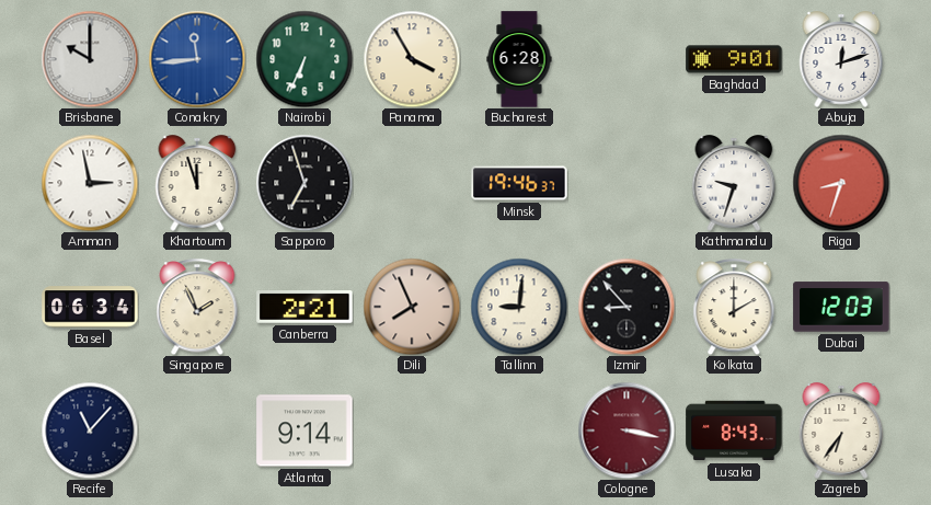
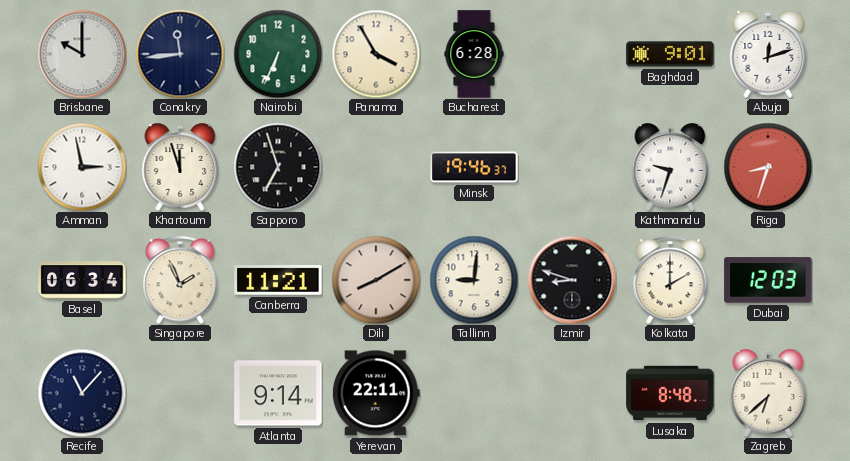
Conakry dial: blue -> navy
Canberra: 2:21 -> 11:21
Dili: 7:56 -> 8:10
Izmir: 8:53 -> 8:48
Yerevan: none -> 22:11
Cologne: 3:17 -> none
Lusaka: 8:43 -> 8:48
Zagreb: 6:36 -> 6:38
